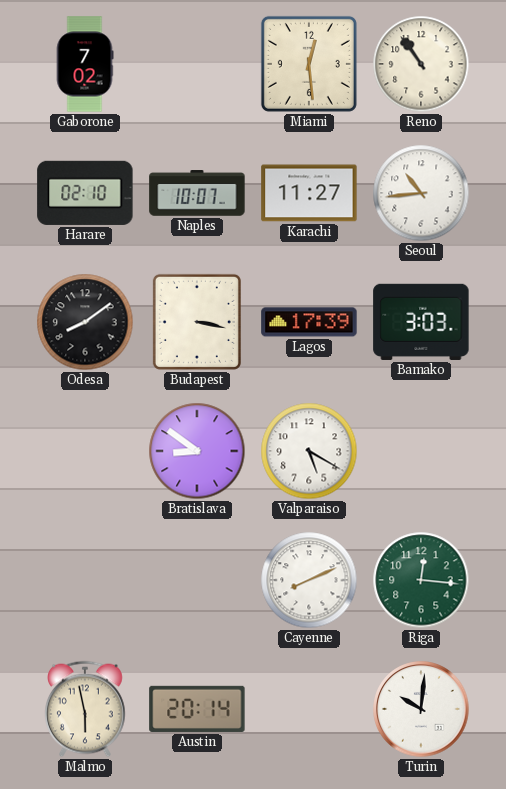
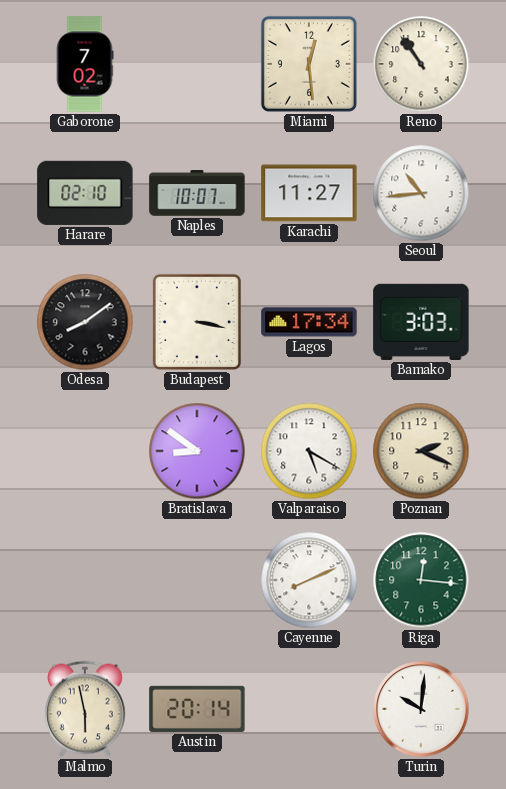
Lagos: 17:39 -> 17:34
Poznan: none -> 2:19
